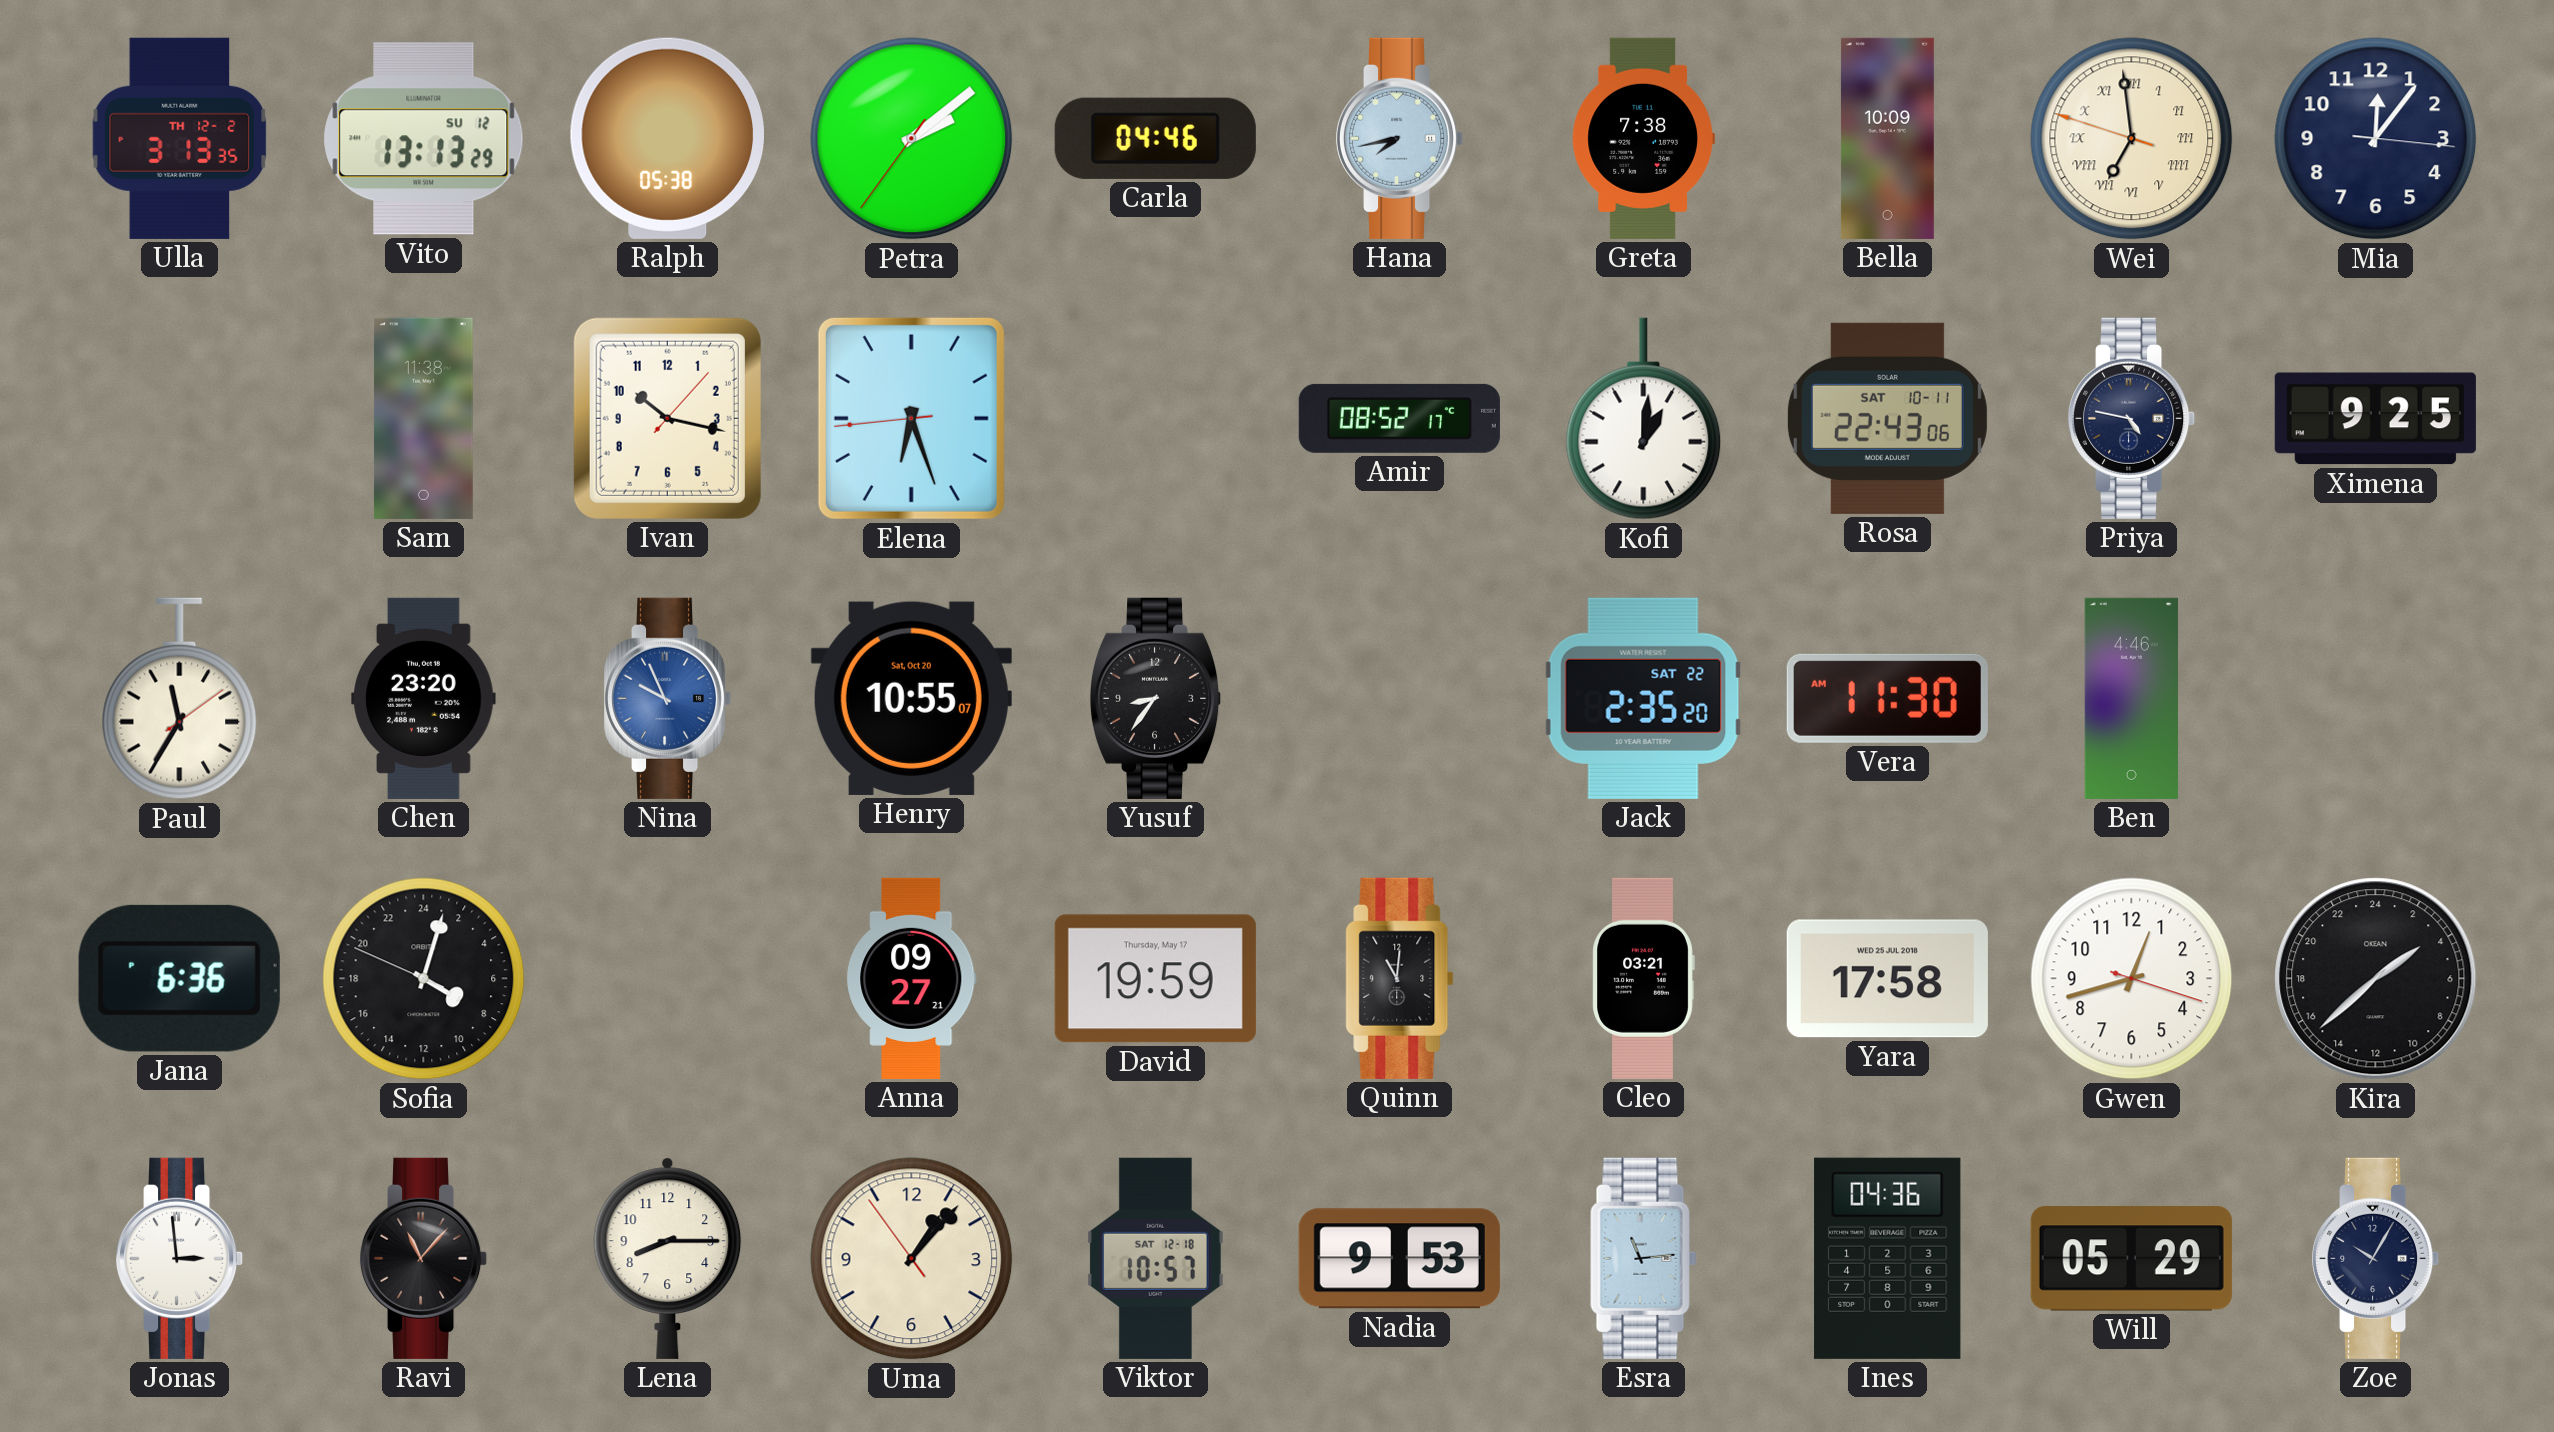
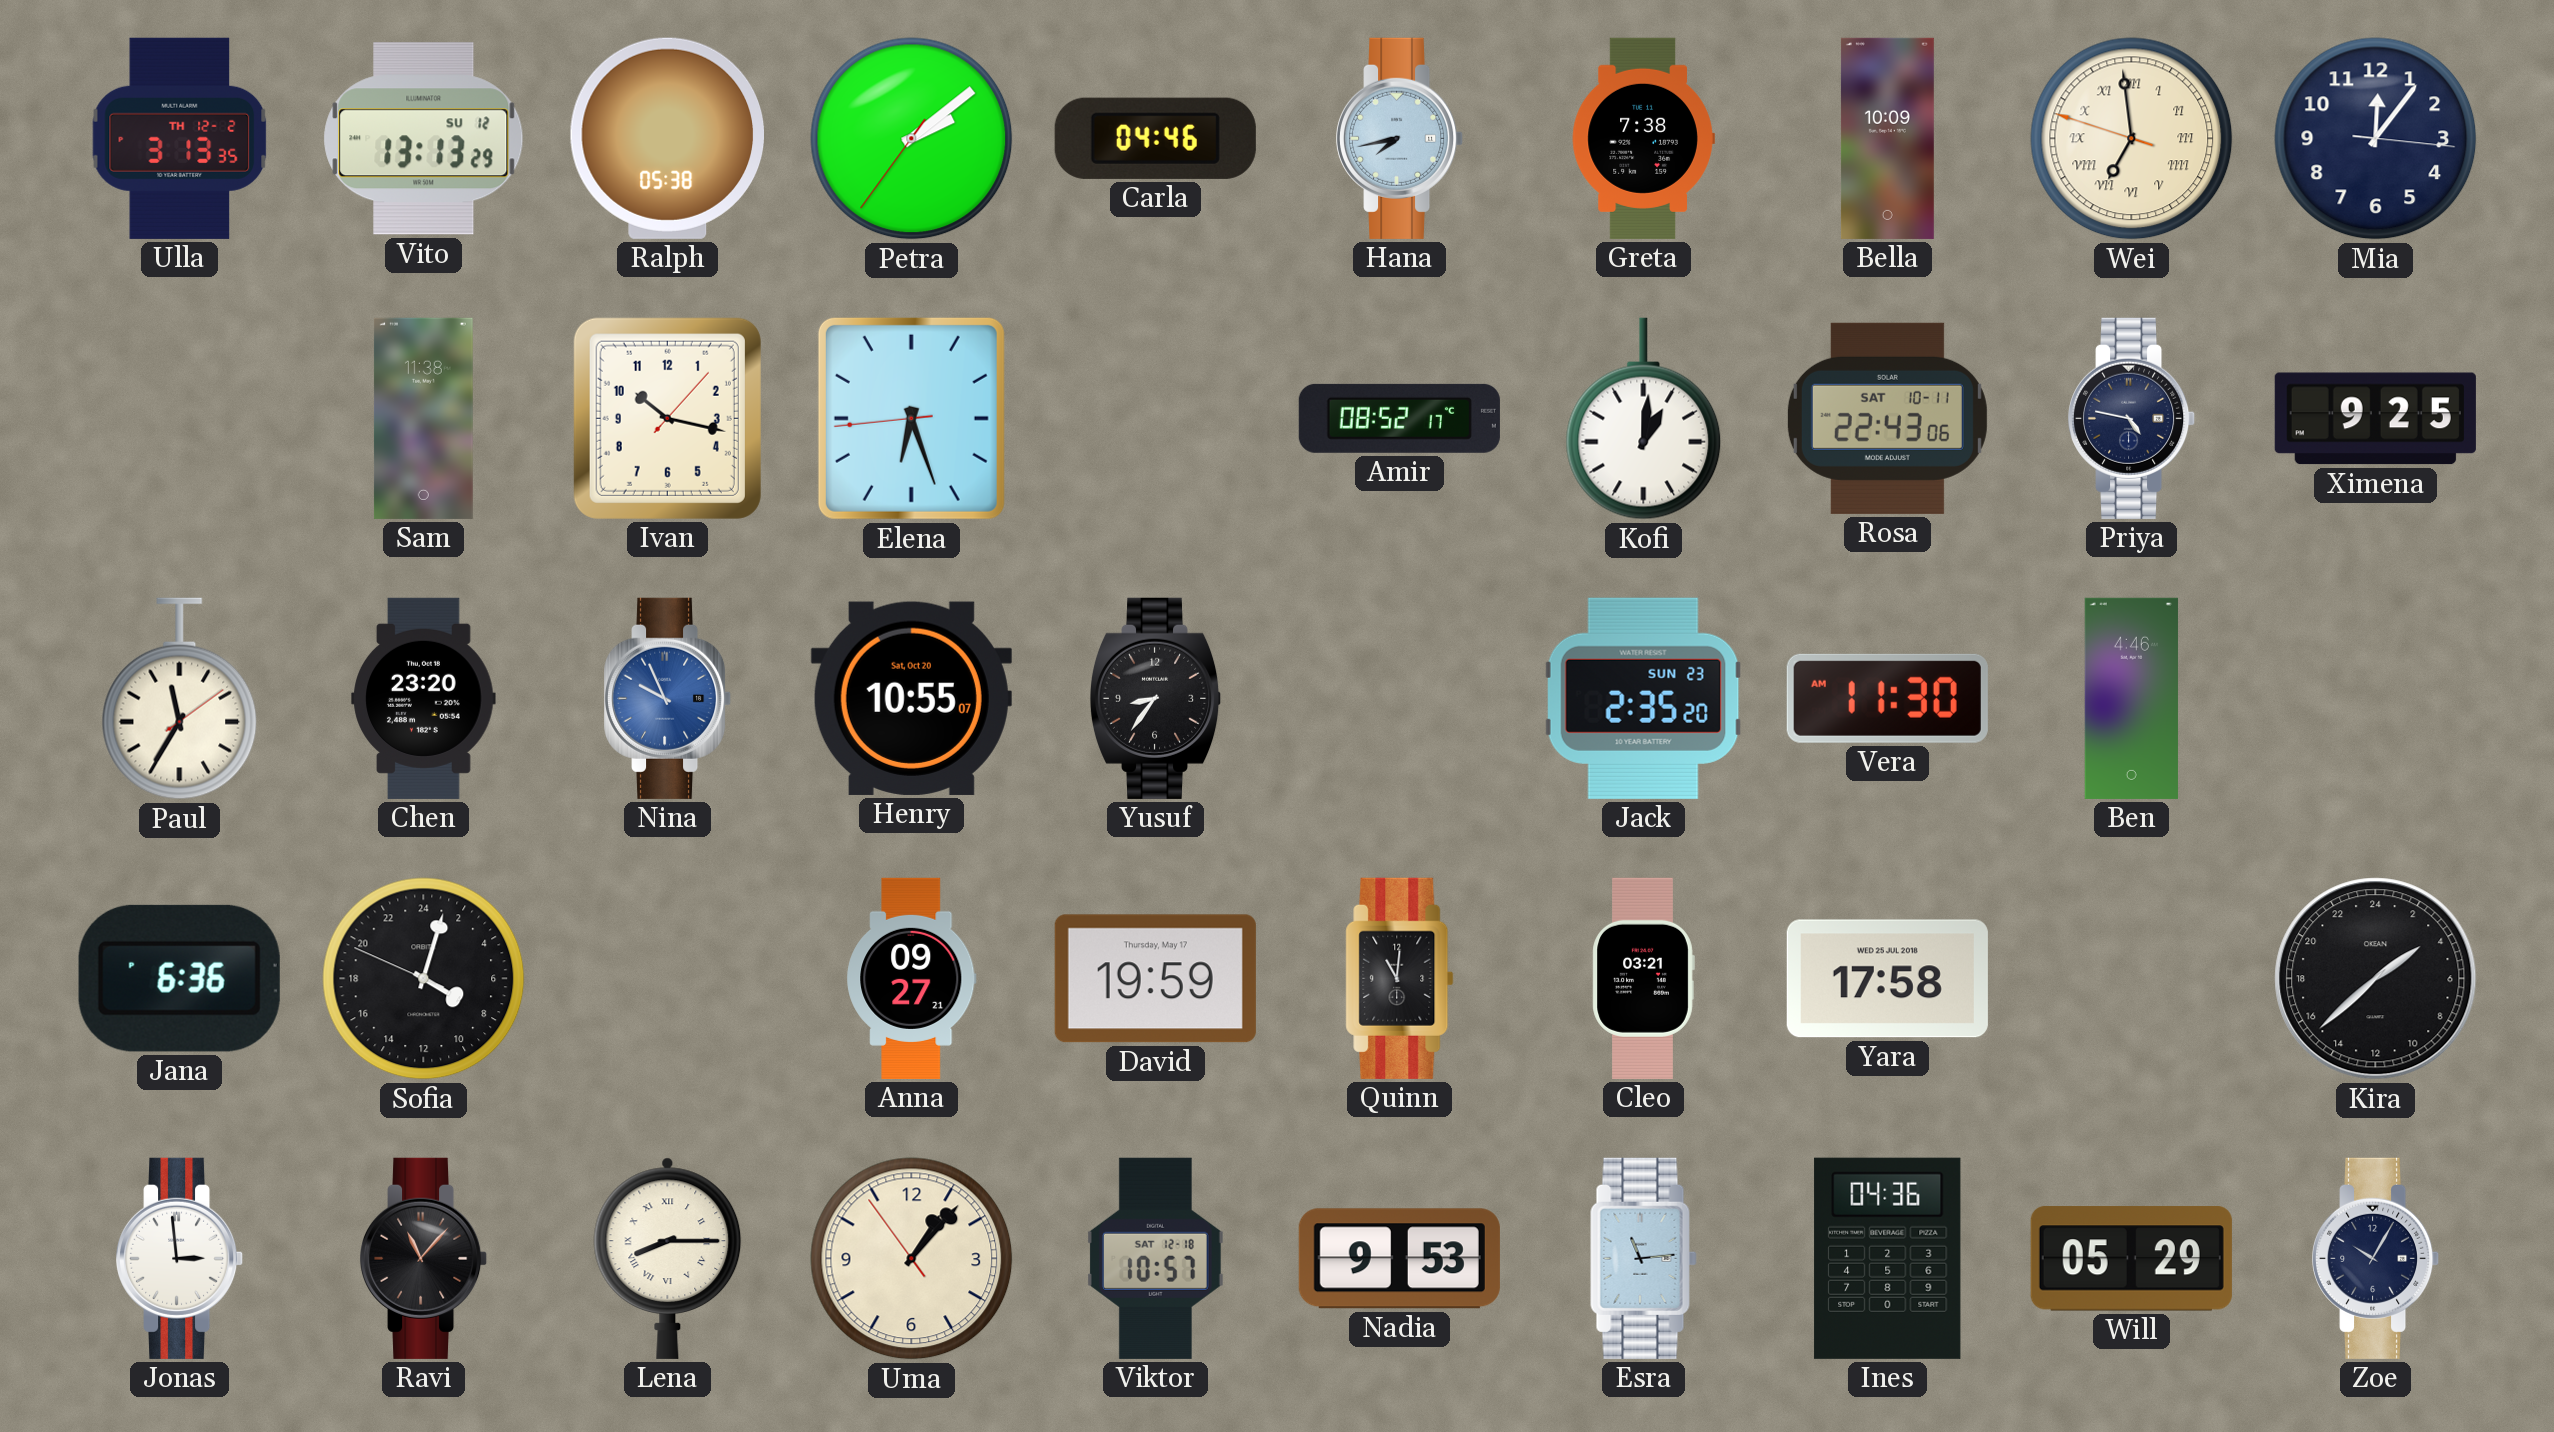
Jack date: SAT 22 -> SUN 23
Gwen: 12:42 -> none
Lena numerals: Arabic -> Roman
